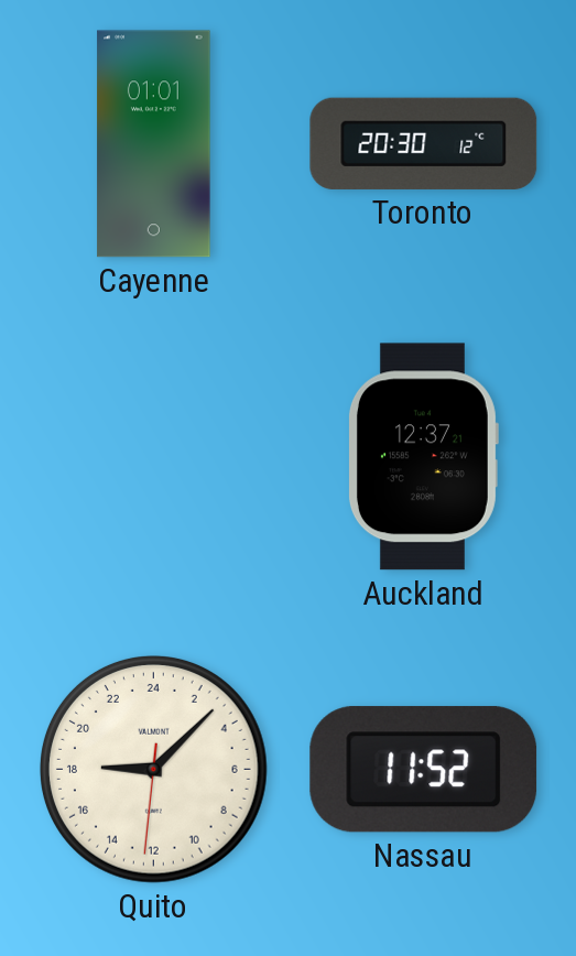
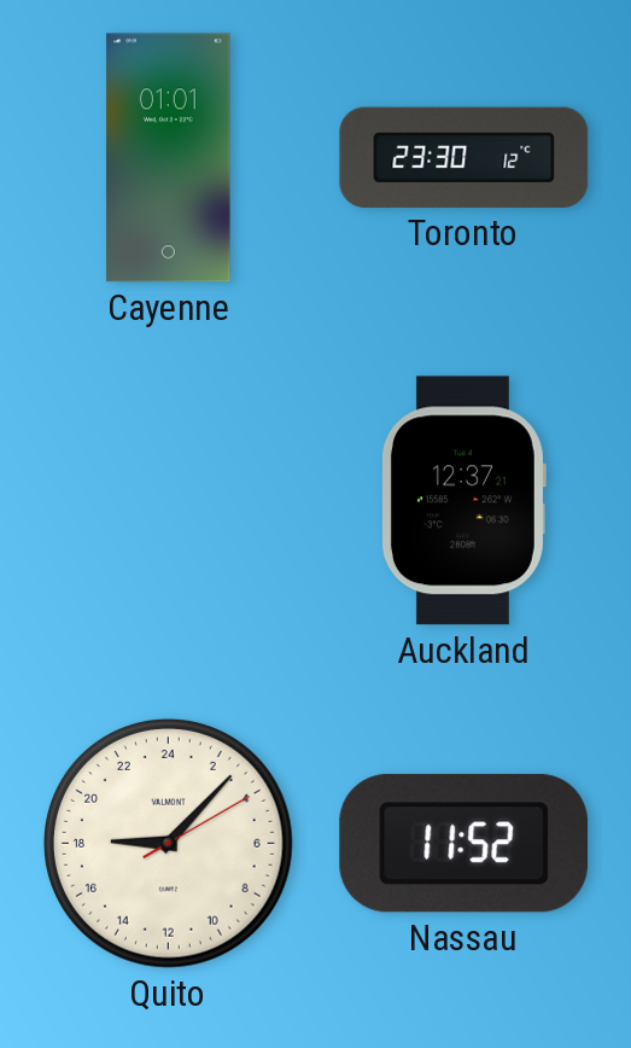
Toronto: 20:30 -> 23:30
Quito: 18:07:31 -> 18:07:10
